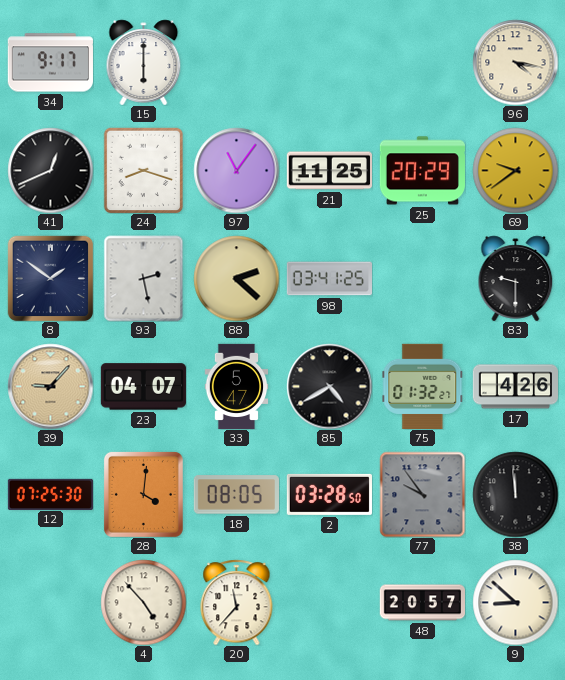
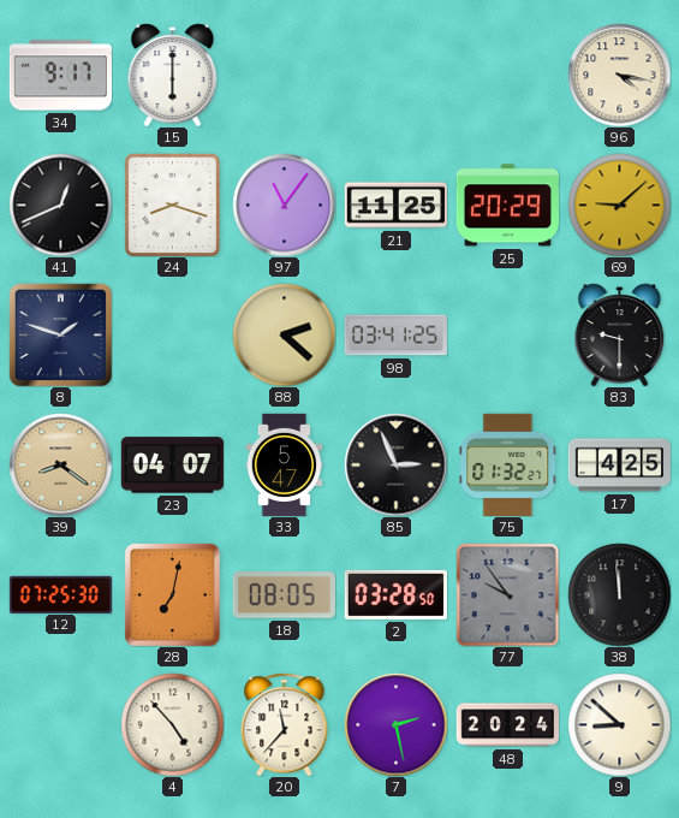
69: 9:39 -> 9:08
8: 1:51 -> 1:48
93: 2:28 -> none
39: 9:07 -> 8:21
85: 4:40 -> 2:56
17: 4:26 -> 4:25
28: 4:01 -> 7:02
7: none -> 2:28
48: 20:57 -> 20:24
